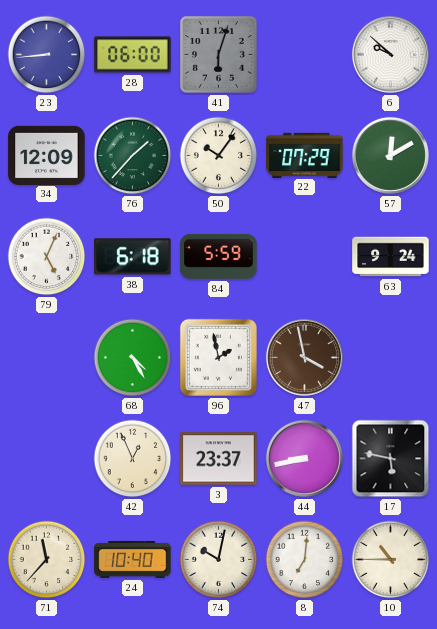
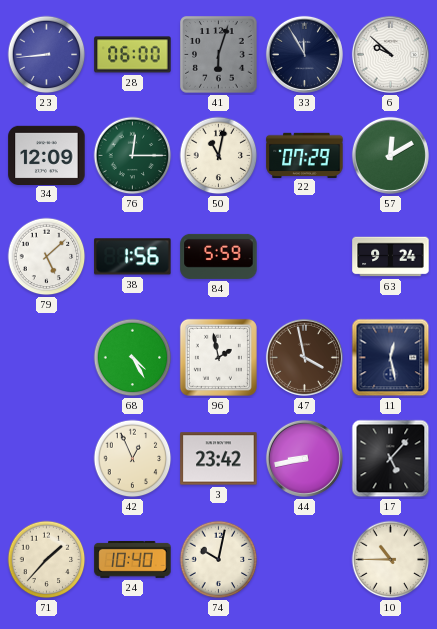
33: none -> 11:55
76: 1:37 -> 12:15
50: 10:06 -> 11:02
79: 5:04 -> 5:08
38: 6:18 -> 1:56
11: none -> 12:28
3: 23:37 -> 23:42
17: 5:47 -> 5:07
71: 11:37 -> 1:37
8: 7:01 -> none
